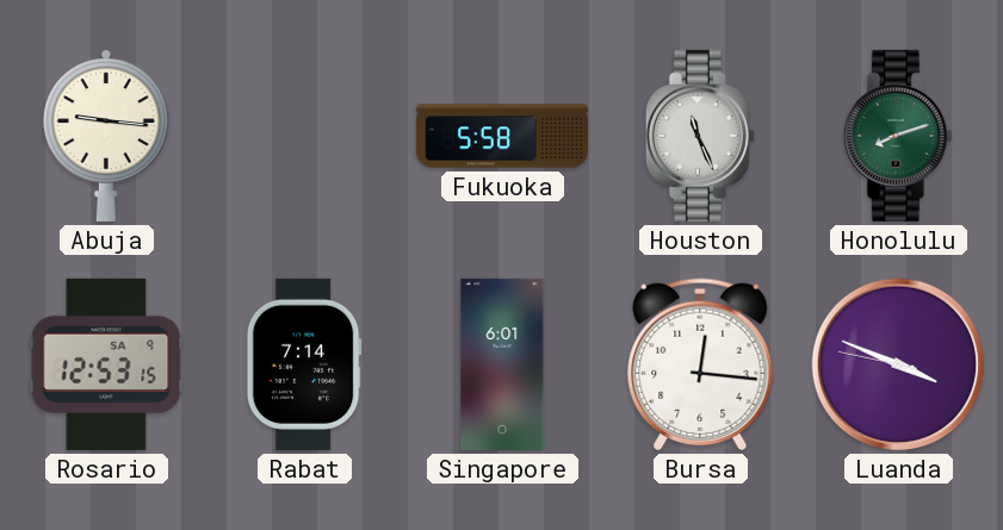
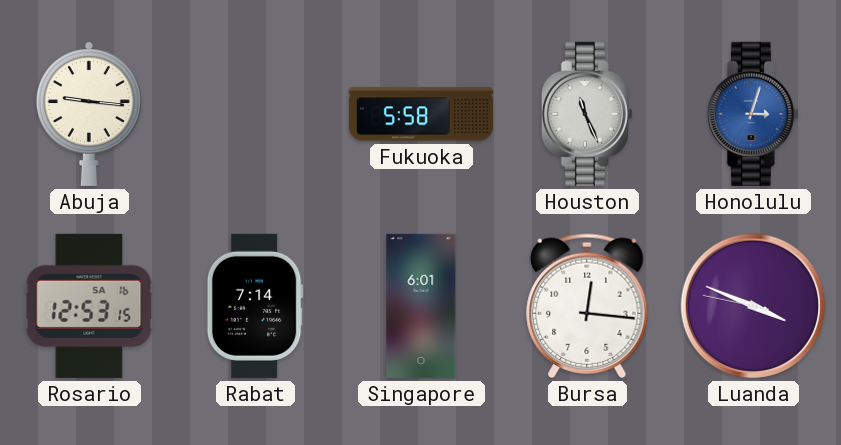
Honolulu: 8:12 -> 3:03
Honolulu dial: green -> blue
Rosario date: SA 9 -> SA 16
